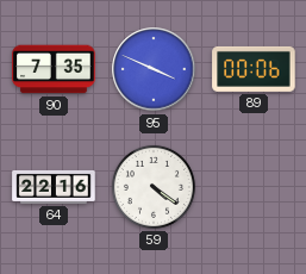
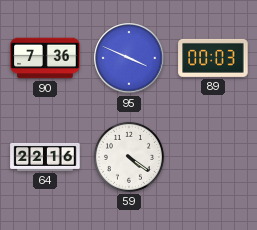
90: 7:35 -> 7:36
89: 00:06 -> 00:03
